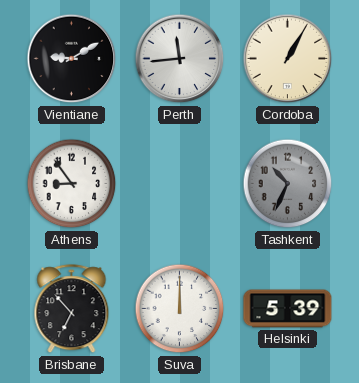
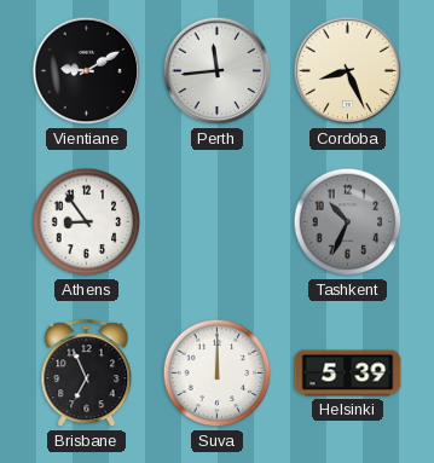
Cordoba: 1:05 -> 8:26
Brisbane: 6:53 -> 6:56
